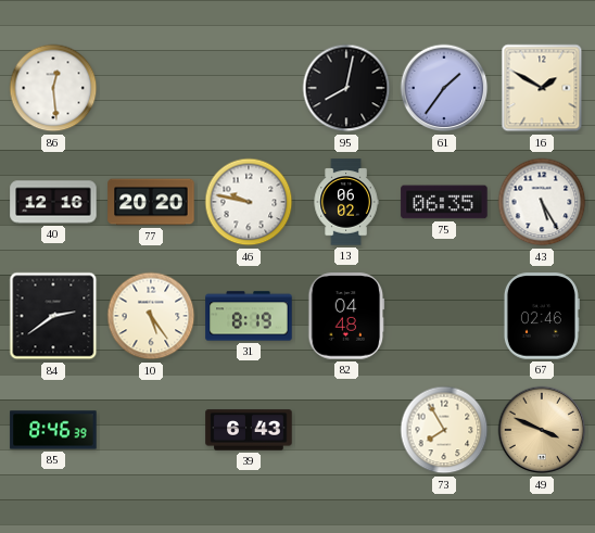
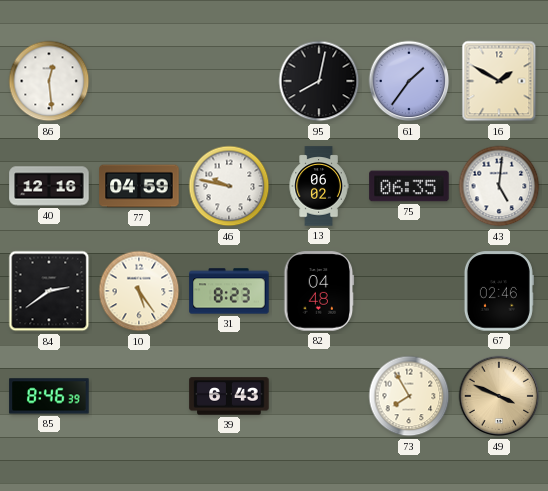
77: 20:20 -> 04:59
43: 5:25 -> 5:01
31: 8:19 -> 8:23
